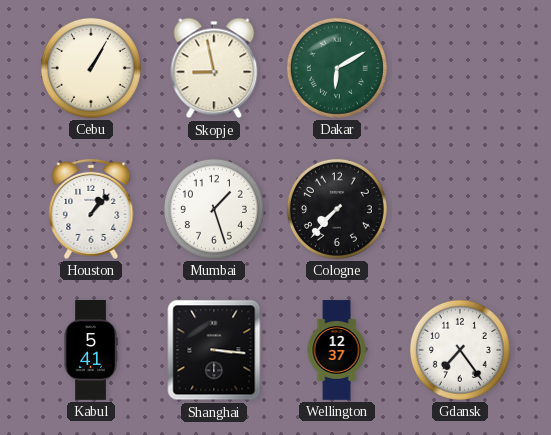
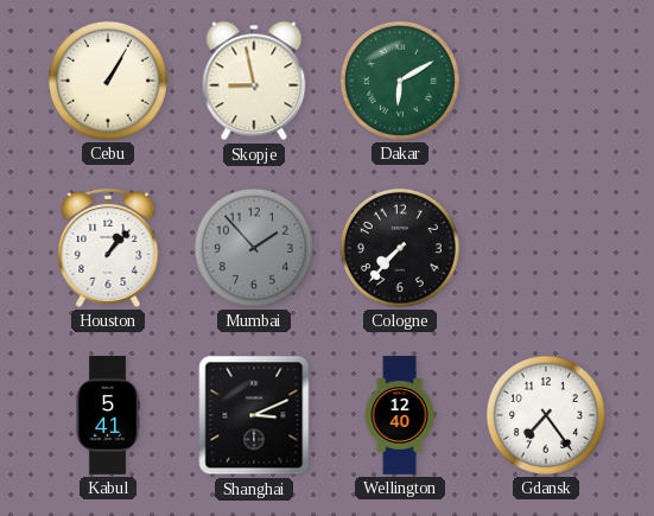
Mumbai: 1:27 -> 1:53
Mumbai dial: white -> grey
Shanghai: 3:16 -> 3:11
Wellington: 12:37 -> 12:40
